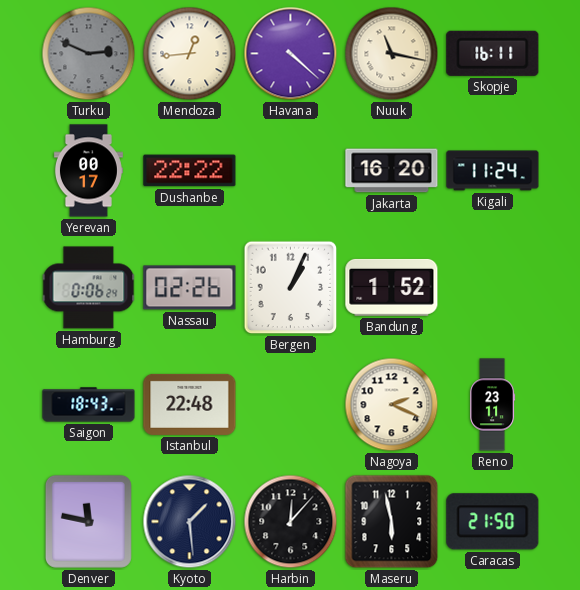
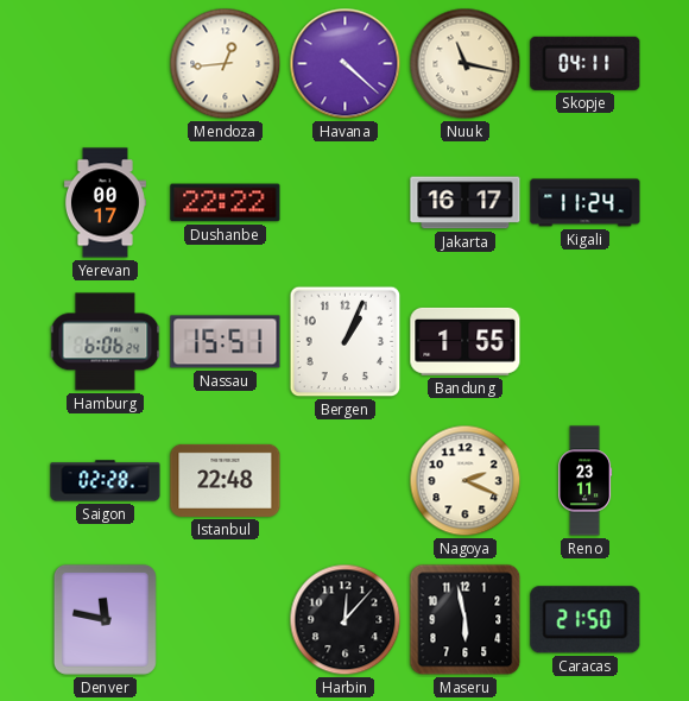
Turku: 2:49 -> none
Skopje: 16:11 -> 04:11
Jakarta: 16:20 -> 16:17
Hamburg: 0:06 -> 6:06
Nassau: 02:26 -> 15:51
Bandung: 1:52 -> 1:55
Saigon: 18:43 -> 02:28
Kyoto: 1:29 -> none
